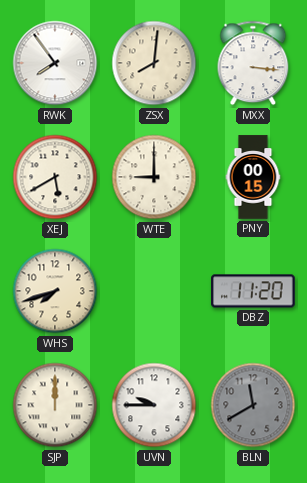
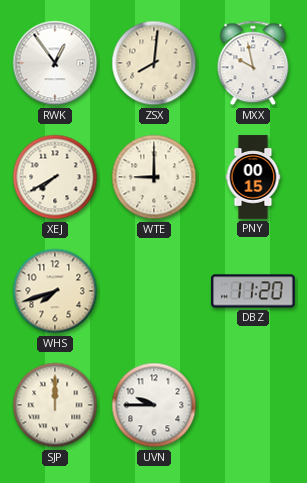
RWK: 7:54 -> 12:54
MXX: 3:16 -> 9:58
XEJ: 5:40 -> 7:40
BLN: 11:40 -> none
